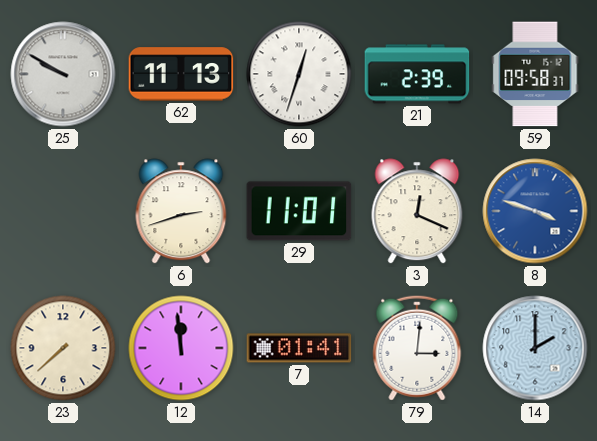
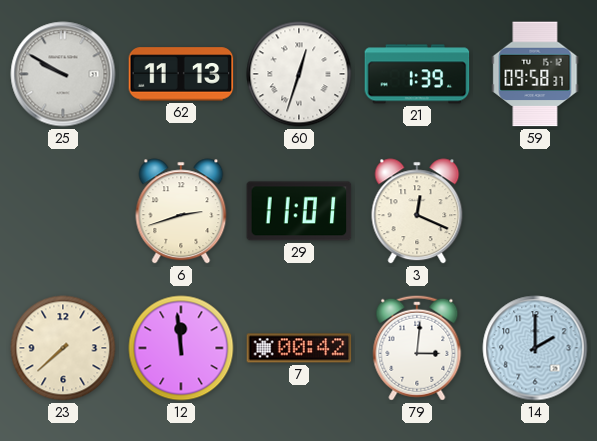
21: 2:39 -> 1:39
8: 3:48 -> none
7: 01:41 -> 00:42
